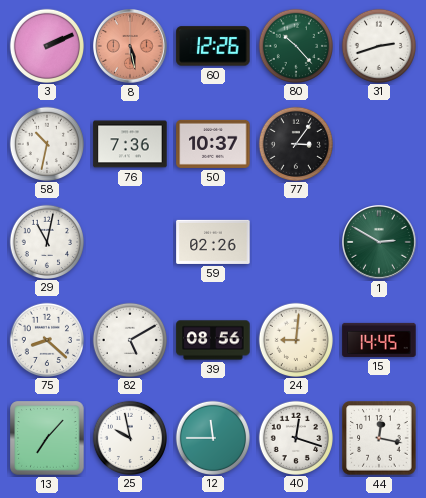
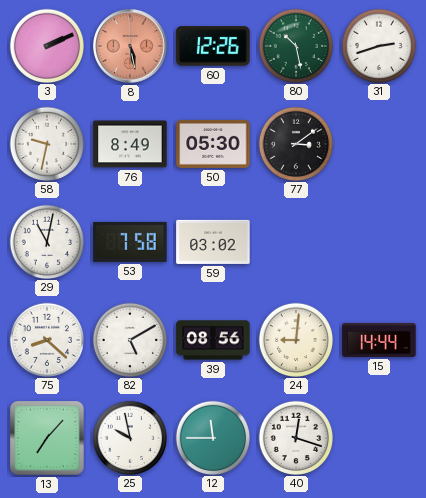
80: 10:23 -> 10:28
58: 10:32 -> 9:32
76: 7:36 -> 8:49
50: 10:37 -> 05:30
77: 3:06 -> 3:09
53: none -> 7:58
59: 02:26 -> 03:02
1: 2:50 -> none
15: 14:45 -> 14:44
44: 12:17 -> none
